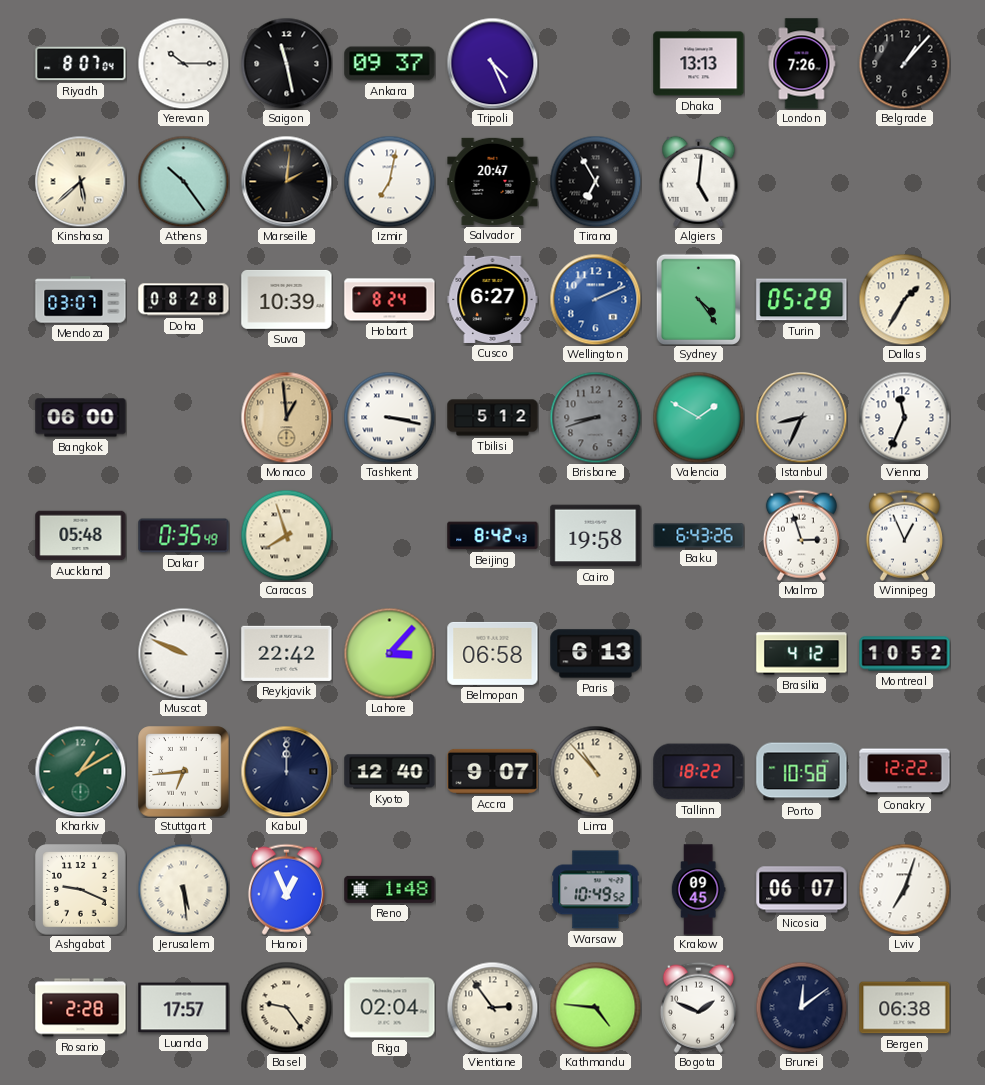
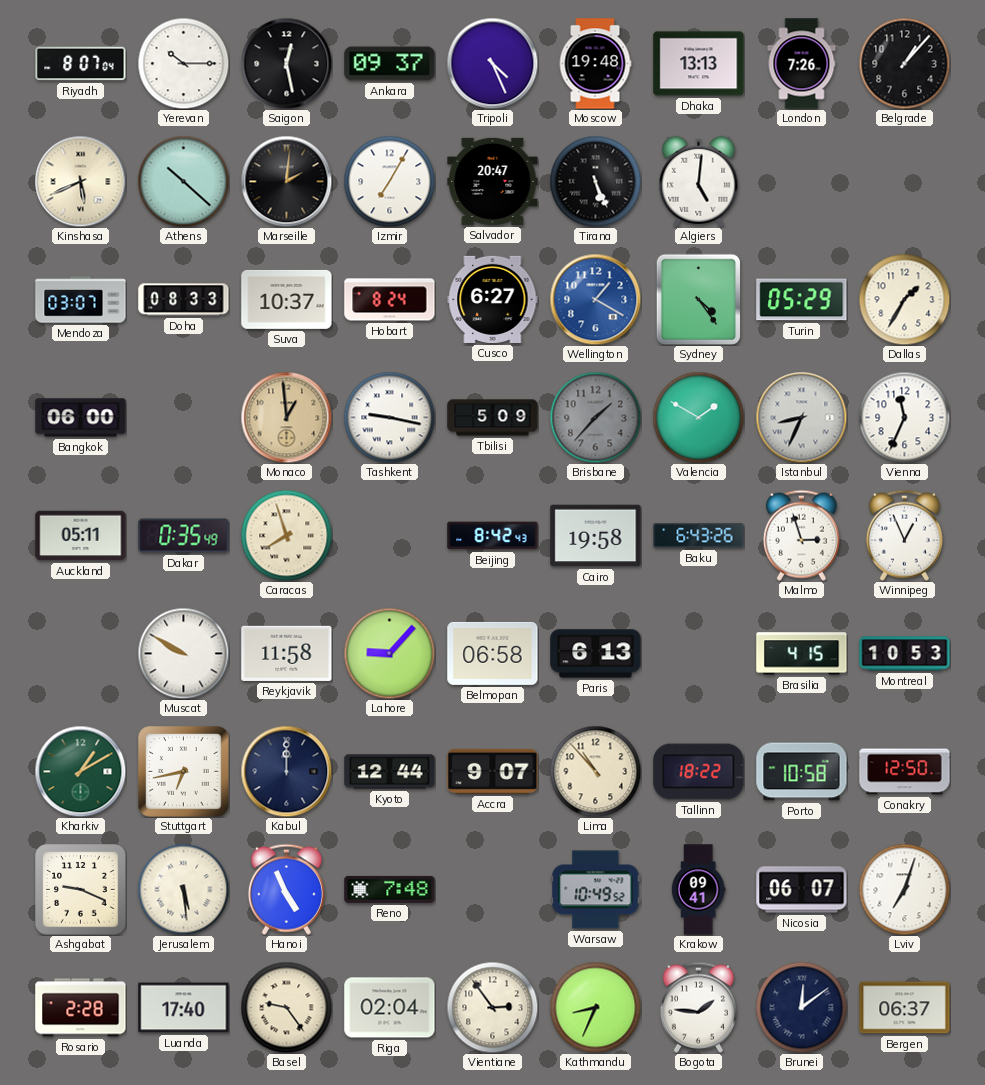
Saigon: 11:28 -> 12:28
Moscow: none -> 19:48
Kinshasa: 5:38 -> 5:41
Athens: 10:24 -> 10:22
Izmir: 7:02 -> 7:05
Tirana: 6:55 -> 5:26
Doha: 08:28 -> 08:33
Suva: 10:39 -> 10:37
Wellington: 2:11 -> 1:20
Tashkent: 3:17 -> 9:17
Tbilisi: 5:12 -> 5:09
Brisbane: 8:42 -> 1:37
Auckland: 05:48 -> 05:11
Muscat: 9:49 -> 9:50
Reykjavik: 22:42 -> 11:58
Lahore: 3:07 -> 9:07
Brasilia: 4:12 -> 4:15
Montreal: 10:52 -> 10:53
Stuttgart: 6:44 -> 6:43
Kyoto: 12:40 -> 12:44
Conakry: 12:22 -> 12:50
Hanoi: 12:56 -> 4:56
Reno: 1:48 -> 7:48
Krakow: 09:45 -> 09:41
Luanda: 17:57 -> 17:40
Kathmandu: 4:46 -> 8:34
Bogota: 1:49 -> 1:46
Bergen: 06:38 -> 06:37
